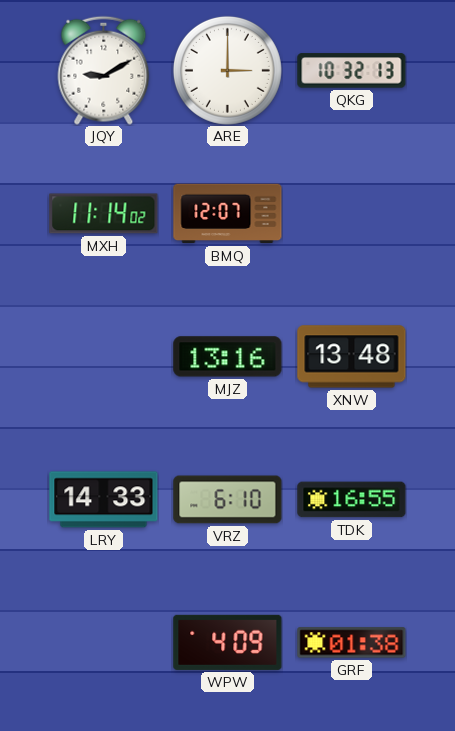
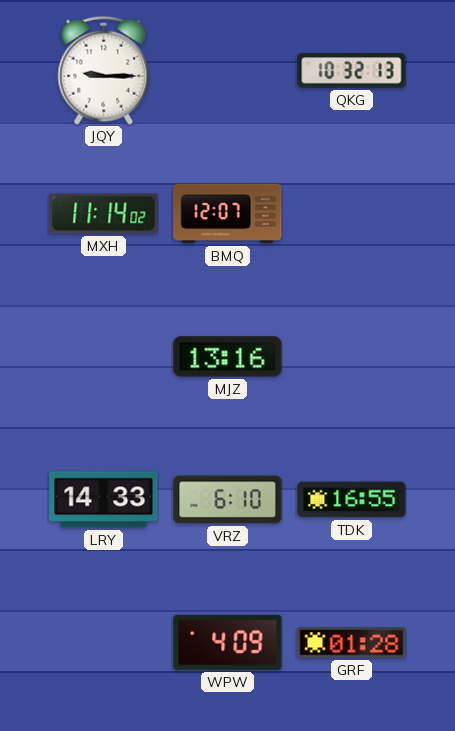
JQY: 9:10 -> 9:15
ARE: 3:00 -> none
XNW: 13:48 -> none
GRF: 01:38 -> 01:28
